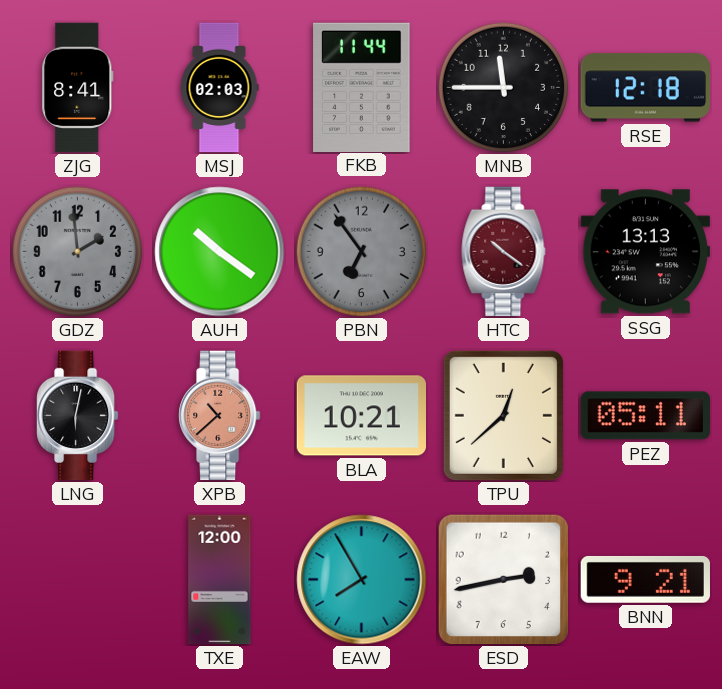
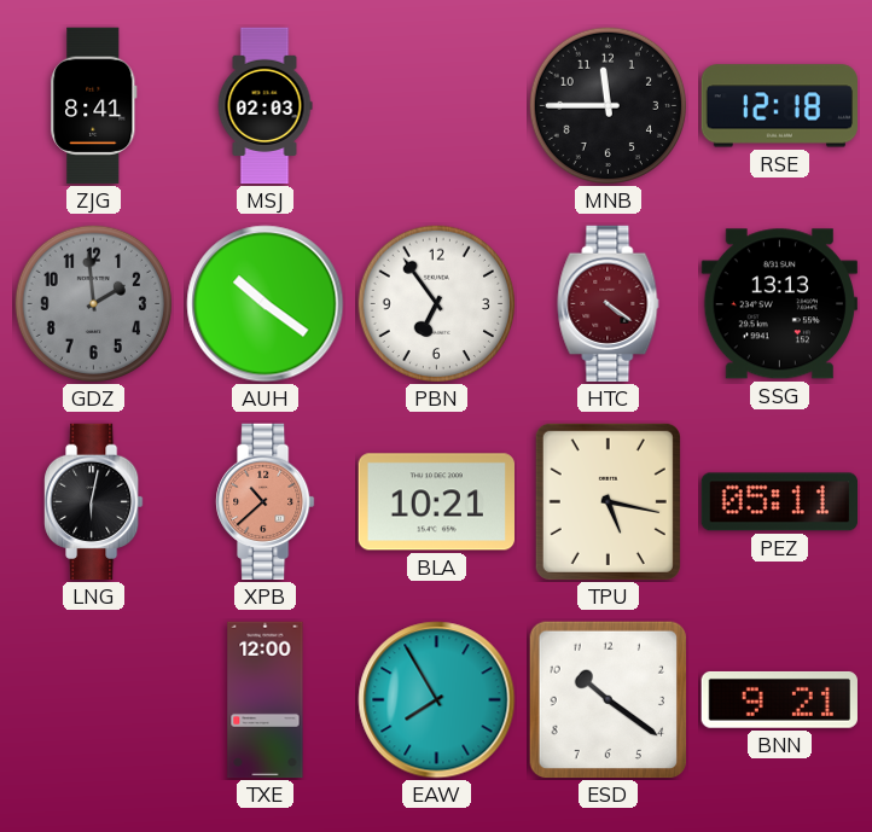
FKB: 11:44 -> none
PBN dial: grey -> white
HTC: 10:21 -> 4:21
TPU: 12:38 -> 5:17
ESD: 2:43 -> 10:21
